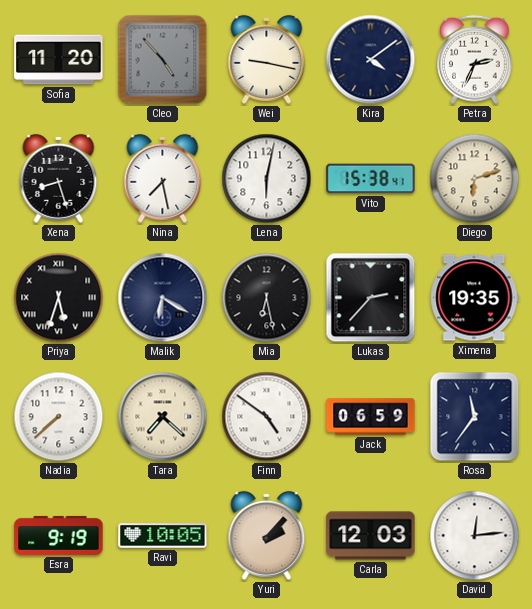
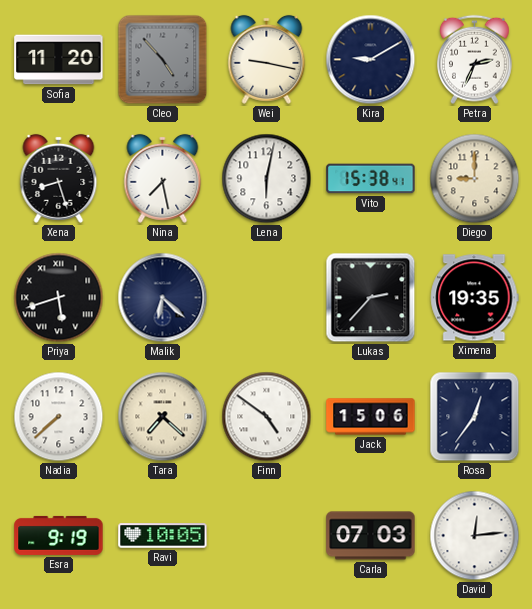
Kira: 4:09 -> 9:10
Diego: 6:12 -> 9:00
Priya: 5:33 -> 5:42
Malik: 6:20 -> 6:22
Mia: 6:28 -> none
Jack: 06:59 -> 15:06
Rosa: 11:36 -> 12:36
Yuri: 2:07 -> none
Carla: 12:03 -> 07:03
